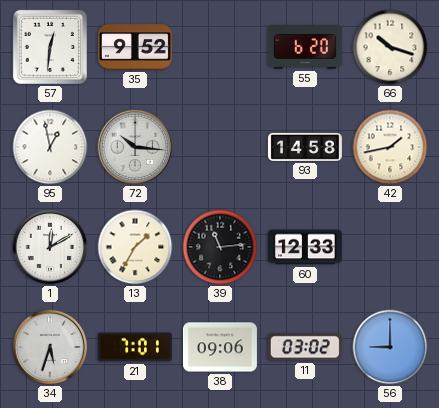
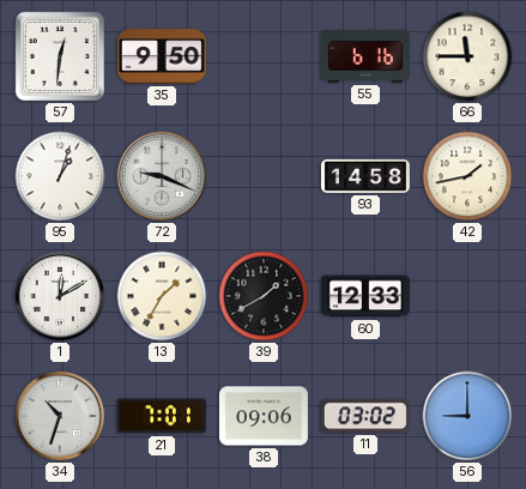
35: 9:52 -> 9:50
55: 6:20 -> 6:16
66: 10:18 -> 11:45
95: 12:58 -> 1:03
72: 10:16 -> 9:19
39: 11:14 -> 1:40
34: 5:33 -> 10:33
